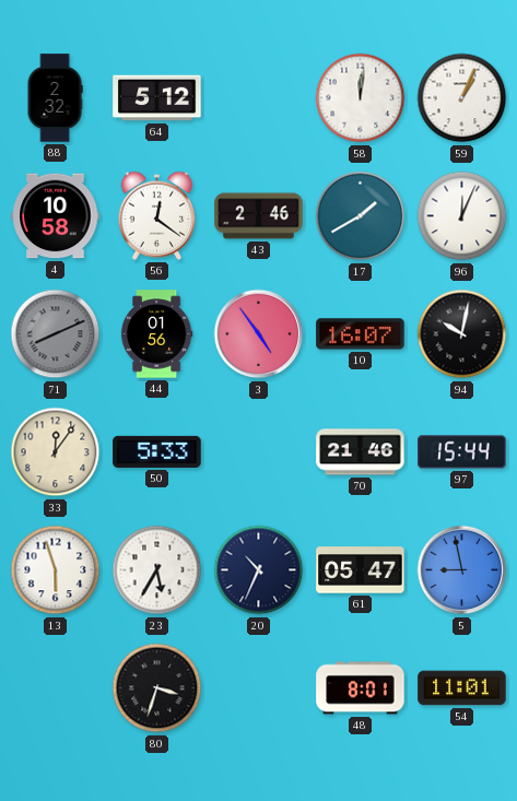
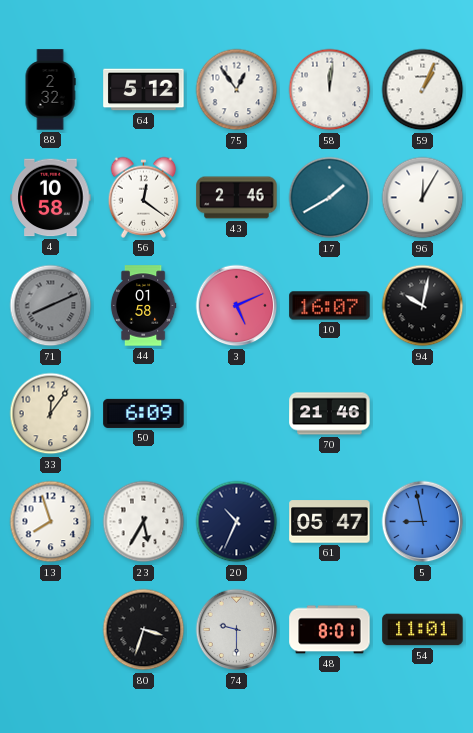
75: none -> 12:54
96: 12:04 -> 12:05
44: 01:56 -> 01:58
3: 4:54 -> 5:11
50: 5:33 -> 6:09
97: 15:44 -> none
13: 5:57 -> 7:57
74: none -> 9:30
